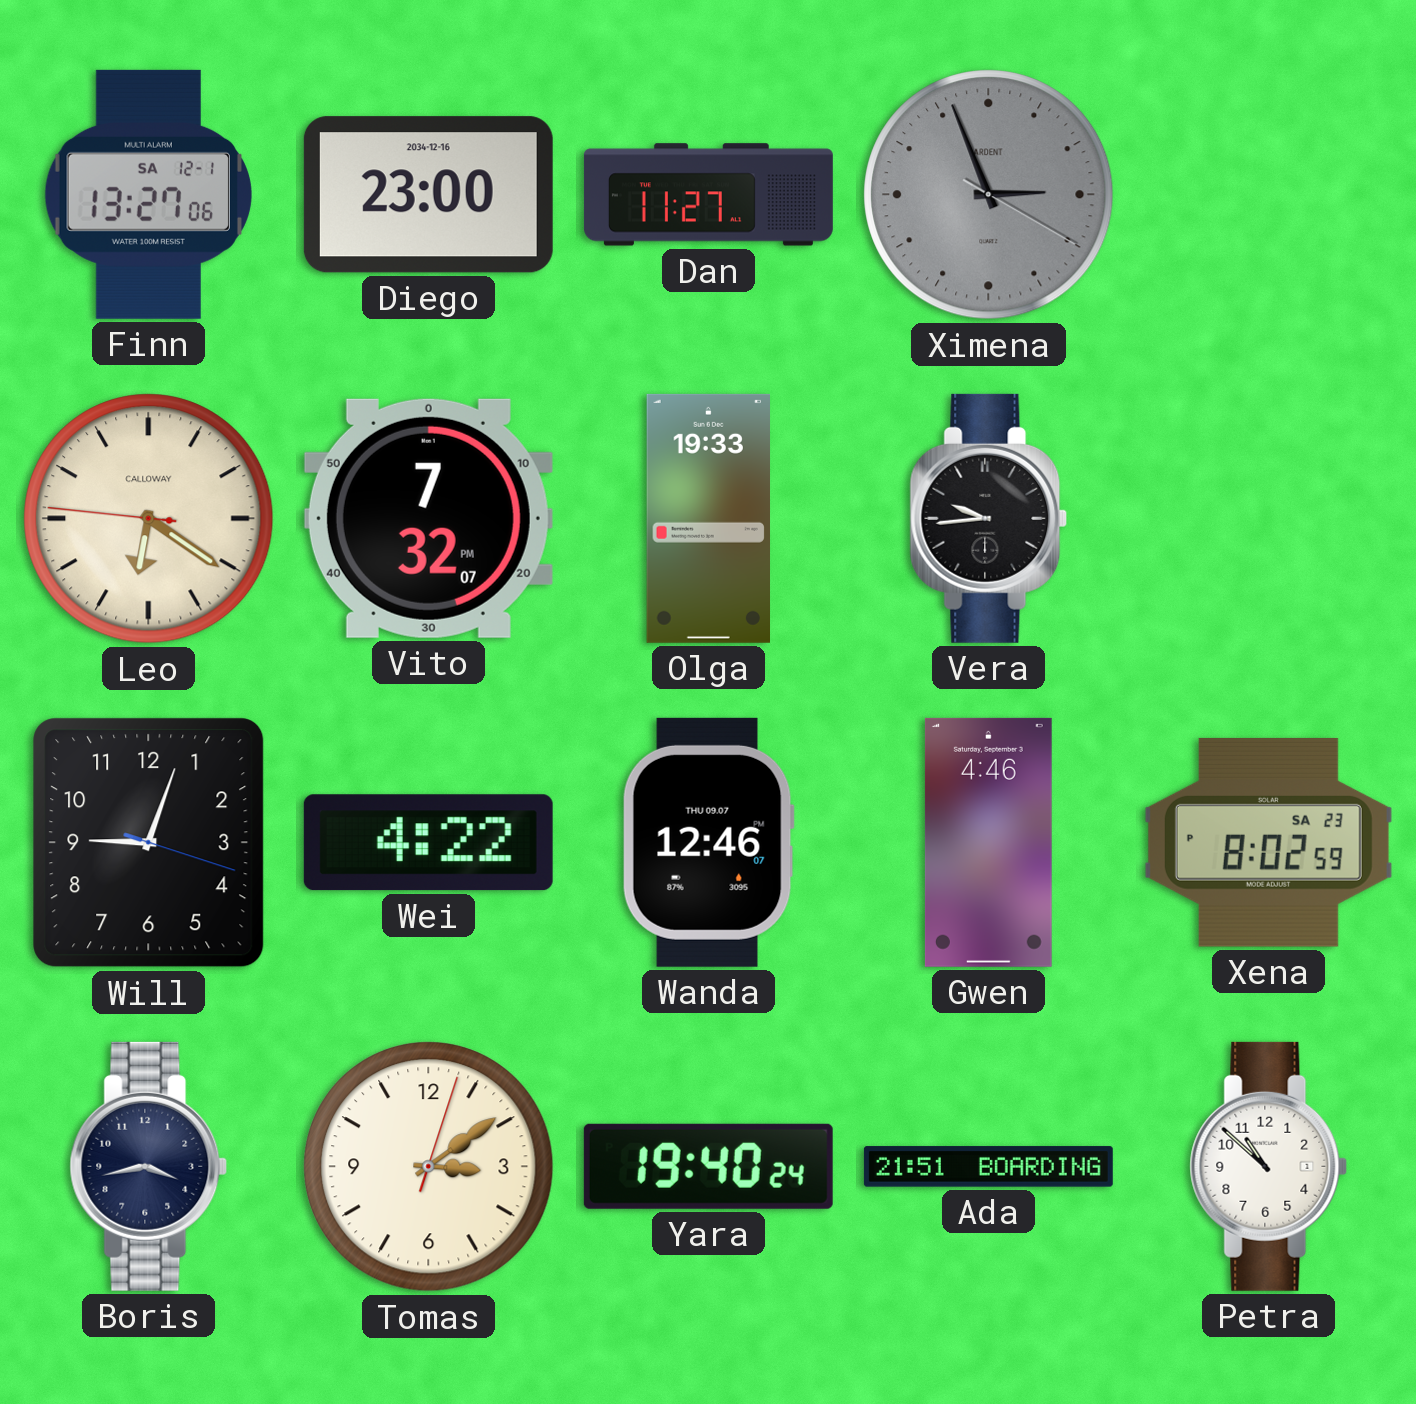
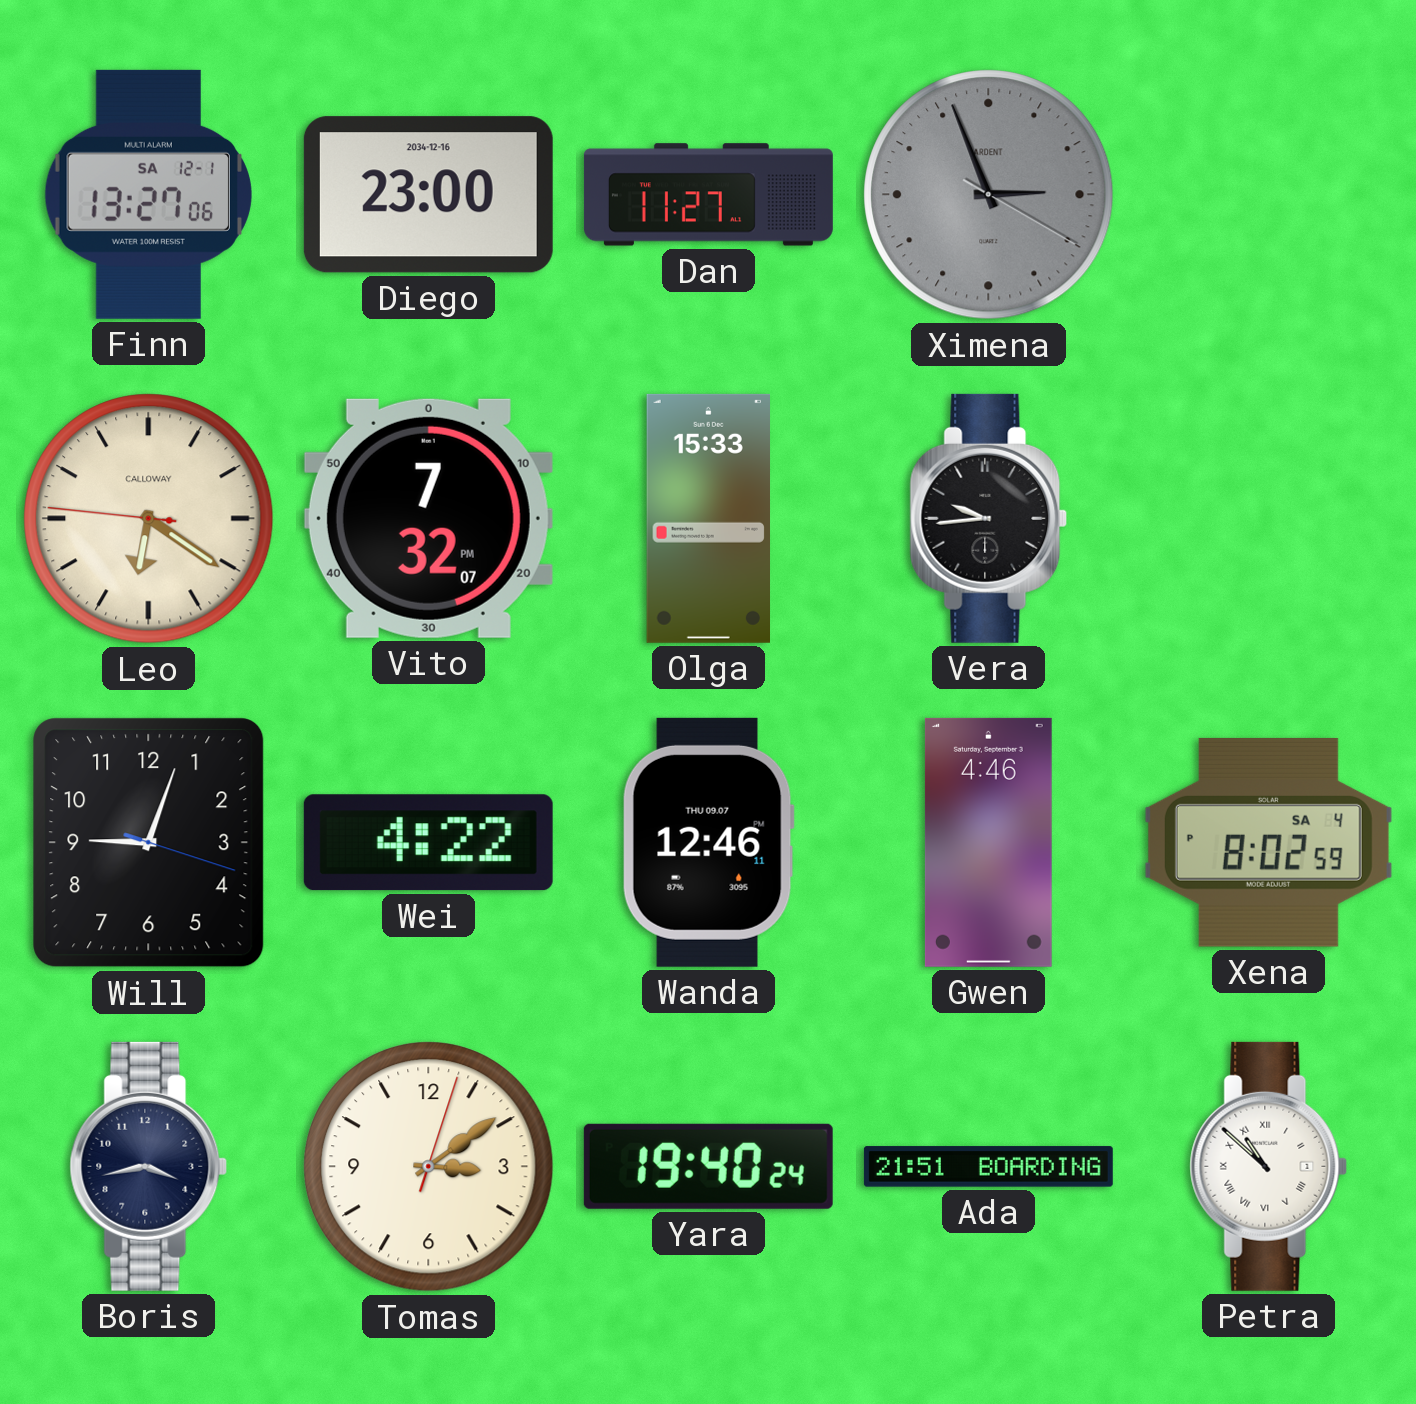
Olga: 19:33 -> 15:33
Wanda: 12:46:07 -> 12:46:11
Xena date: SA 23 -> SA 4
Petra numerals: Arabic -> Roman
